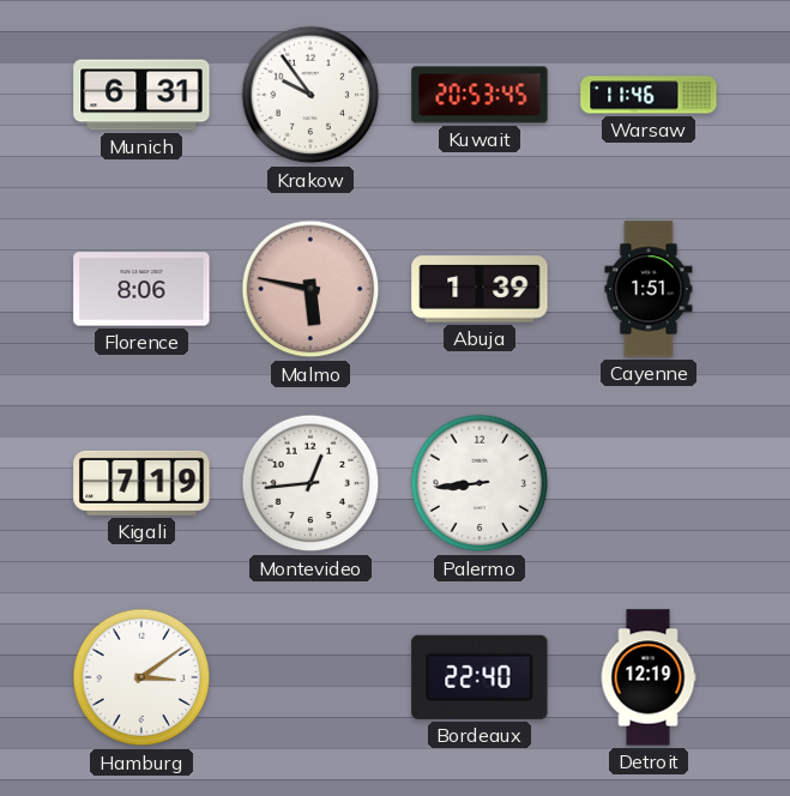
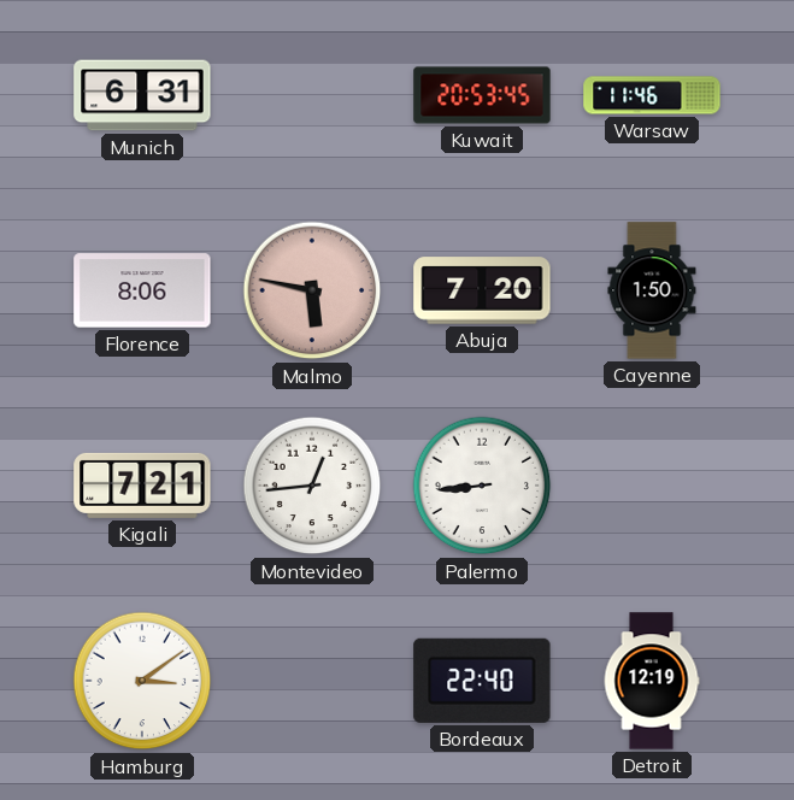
Krakow: 9:54 -> none
Abuja: 1:39 -> 7:20
Cayenne: 1:51 -> 1:50
Kigali: 7:19 -> 7:21
